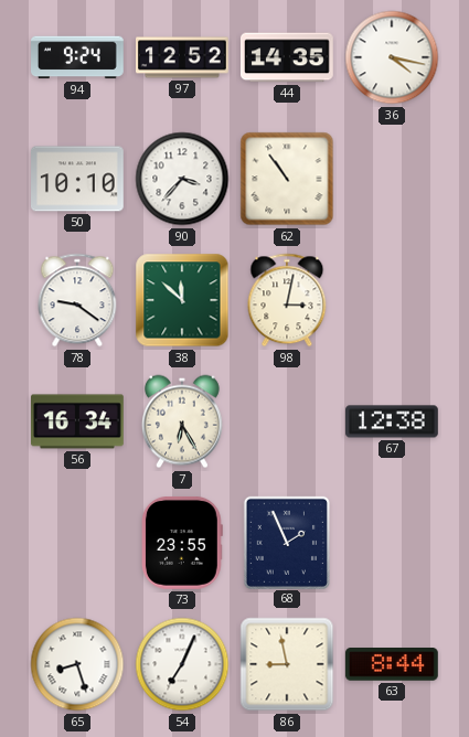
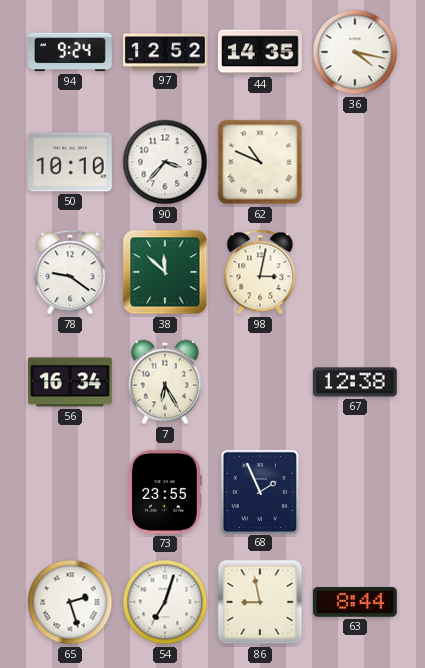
62: 10:54 -> 10:49
65: 8:27 -> 2:27
54: 7:04 -> 7:03
